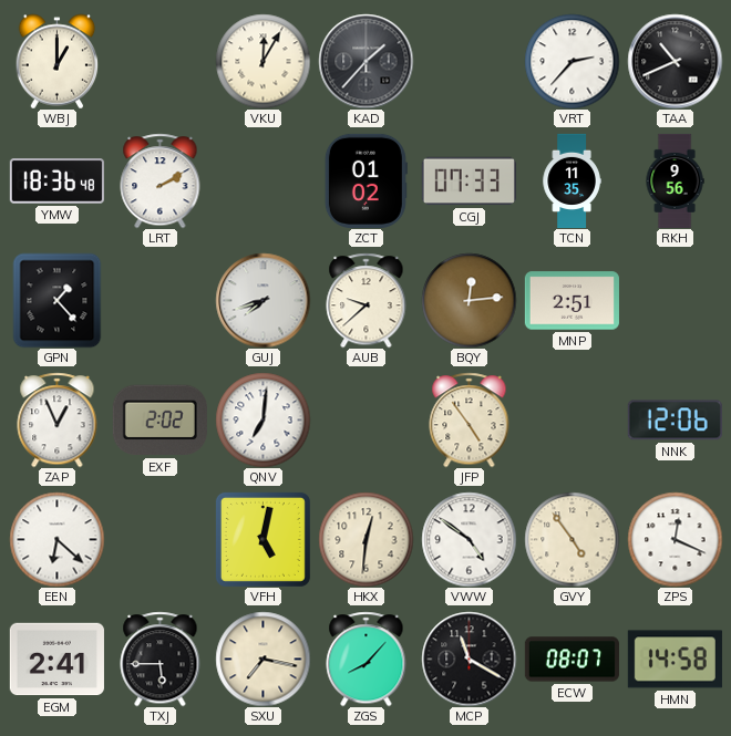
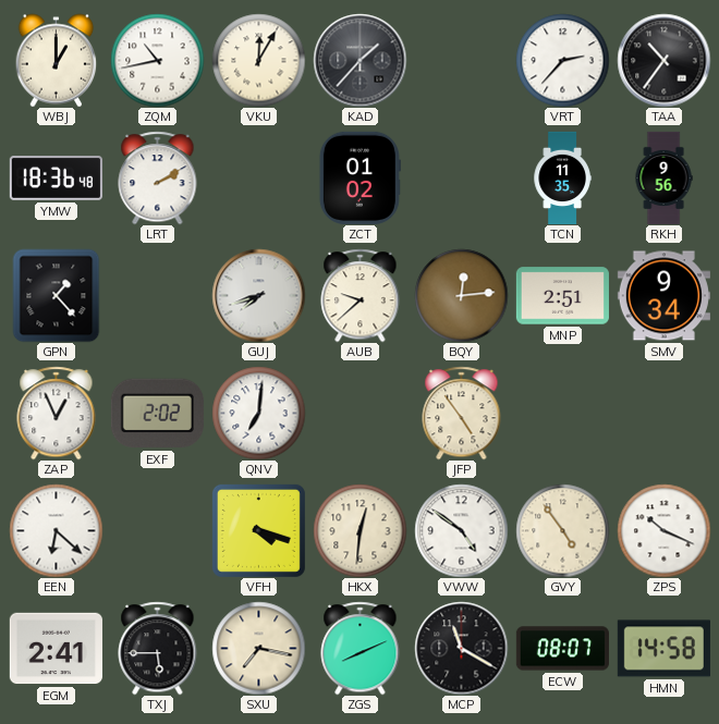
ZQM: none -> 10:43
TAA: 10:41 -> 10:36
CGJ: 07:33 -> none
SMV: none -> 9:34
NNK: 12:06 -> none
VFH: 5:02 -> 4:18
ZPS: 12:19 -> 10:19
ZGS: 8:07 -> 8:11
